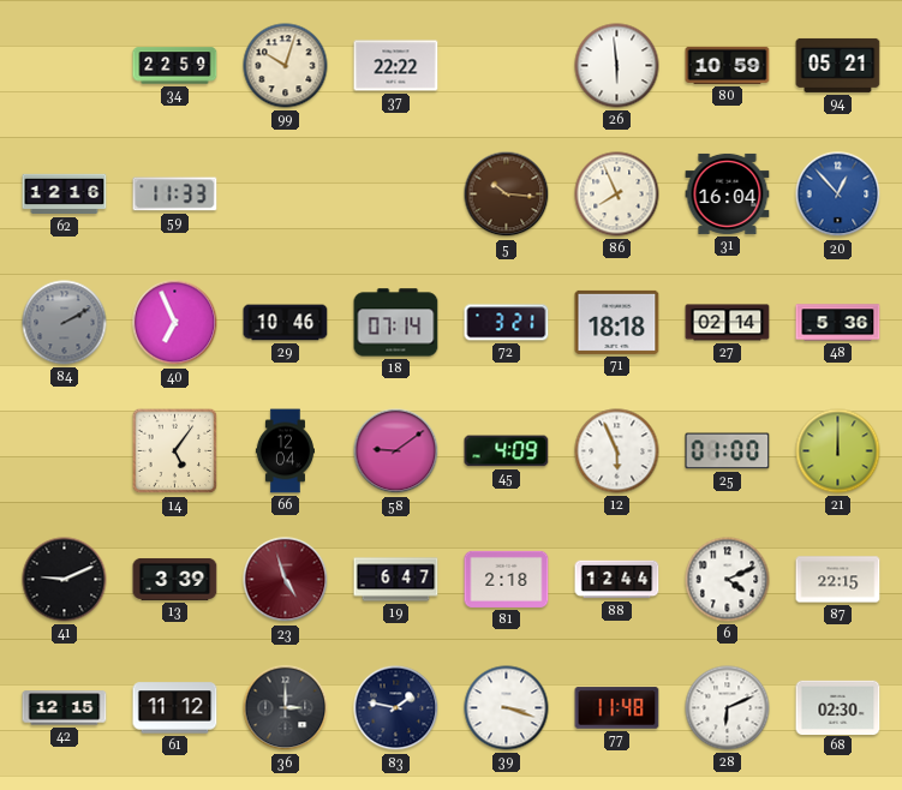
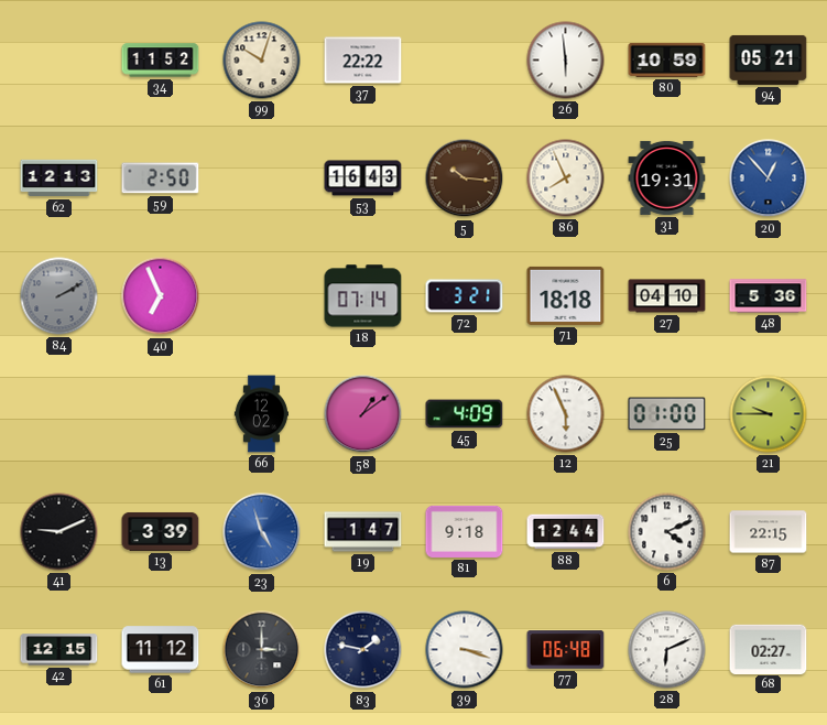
34: 22:59 -> 11:52
62: 12:16 -> 12:13
59: 11:33 -> 2:50
53: none -> 16:43
31: 16:04 -> 19:31
29: 10:46 -> none
27: 02:14 -> 04:10
14: 5:06 -> none
66: 12:04 -> 12:02
58: 9:09 -> 1:09
21: 12:00 -> 9:45
23 dial: burgundy -> blue
19: 6:47 -> 1:47
81: 2:18 -> 9:18
77: 11:48 -> 06:48
68: 02:30 -> 02:27
